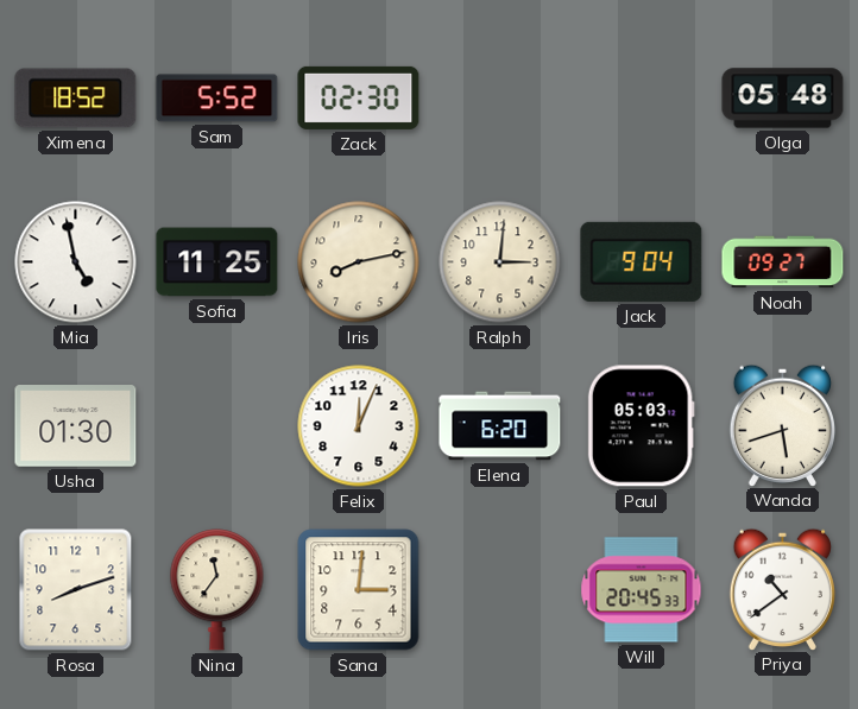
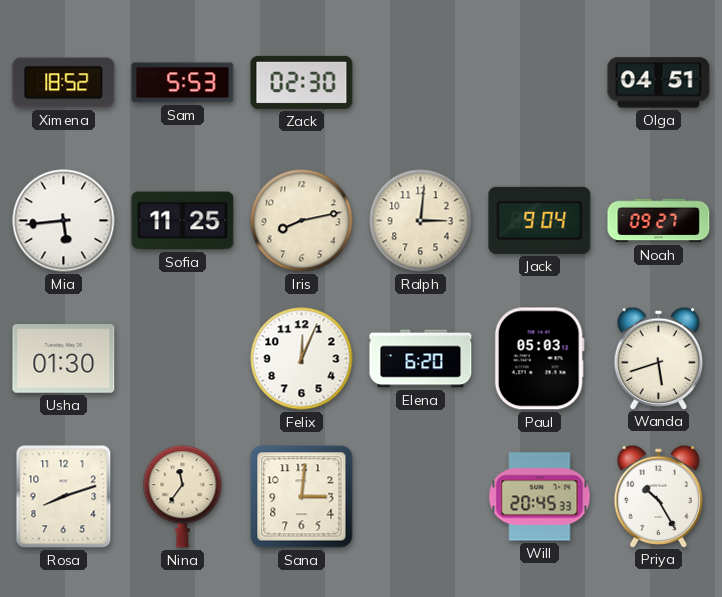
Sam: 5:52 -> 5:53
Olga: 05:48 -> 04:51
Mia: 4:58 -> 5:44
Priya: 10:39 -> 10:25
